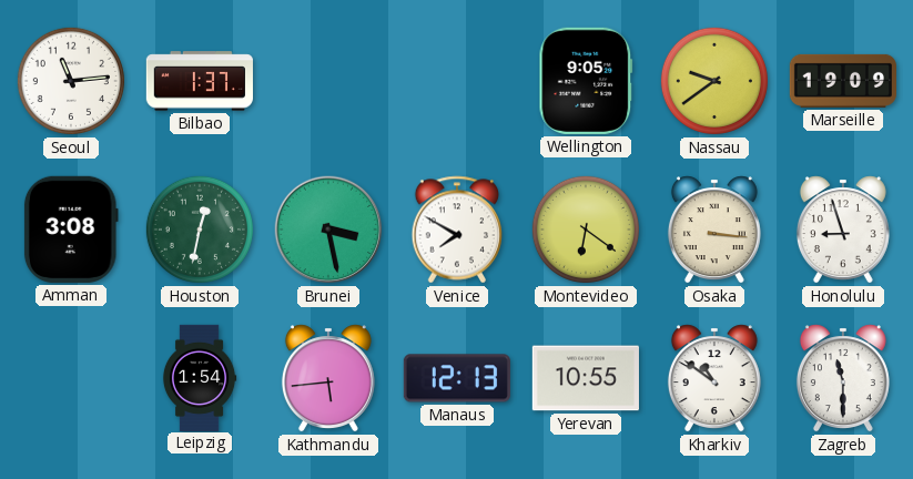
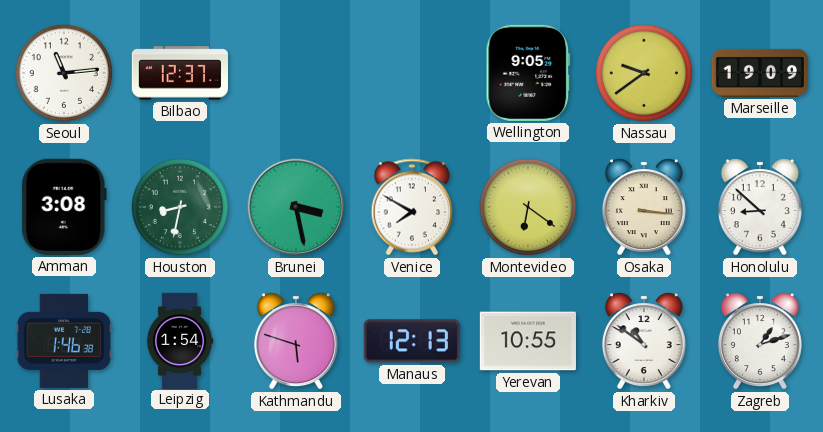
Bilbao: 1:37 -> 12:37
Houston: 12:32 -> 8:32
Honolulu: 8:57 -> 8:52
Lusaka: none -> 1:46
Kathmandu: 5:44 -> 5:48
Zagreb: 11:30 -> 1:12
